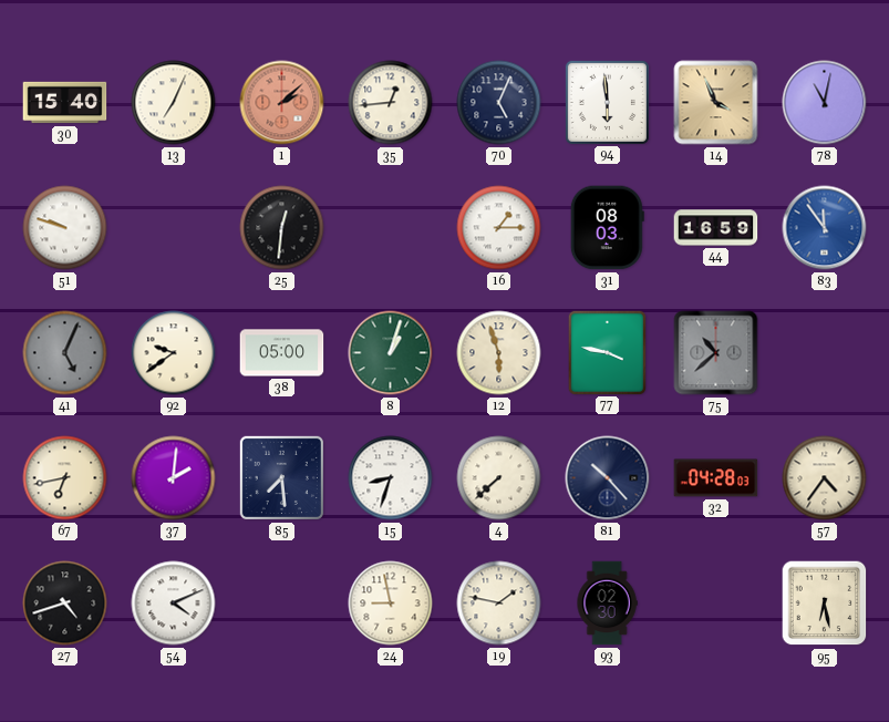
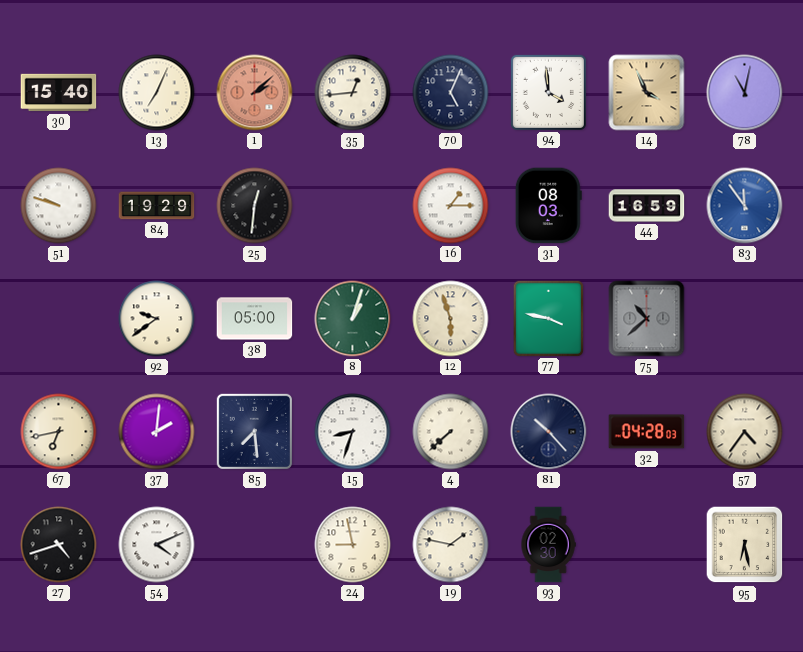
94: 5:59 -> 3:59
84: none -> 19:29
41: 5:04 -> none
